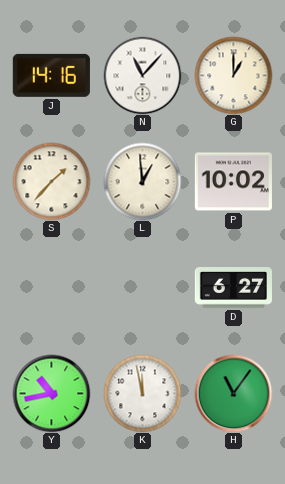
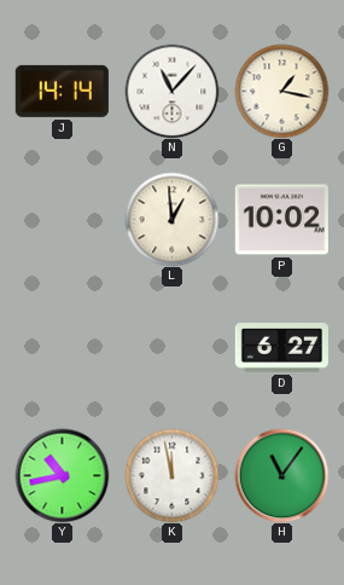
J: 14:16 -> 14:14
G: 1:00 -> 1:17
S: 1:37 -> none
